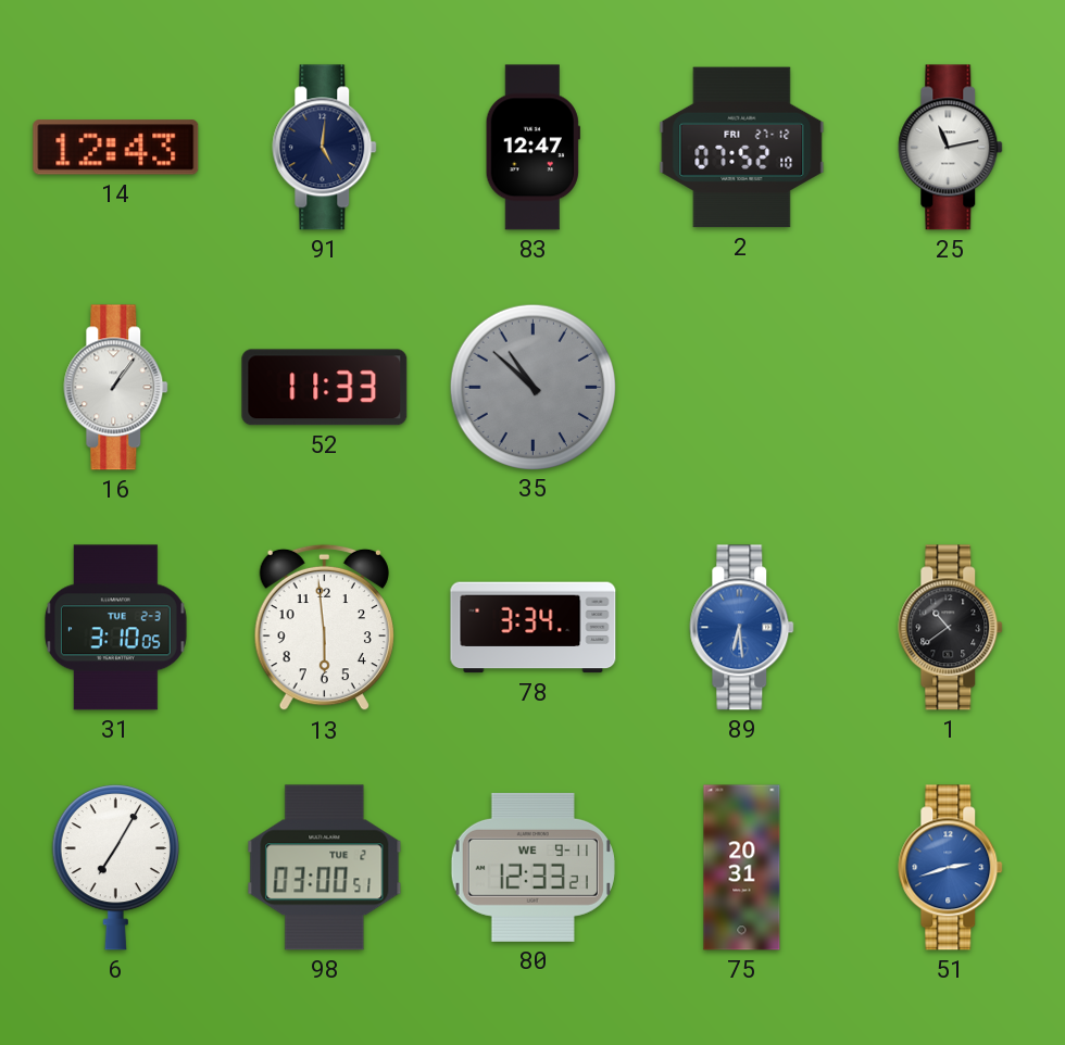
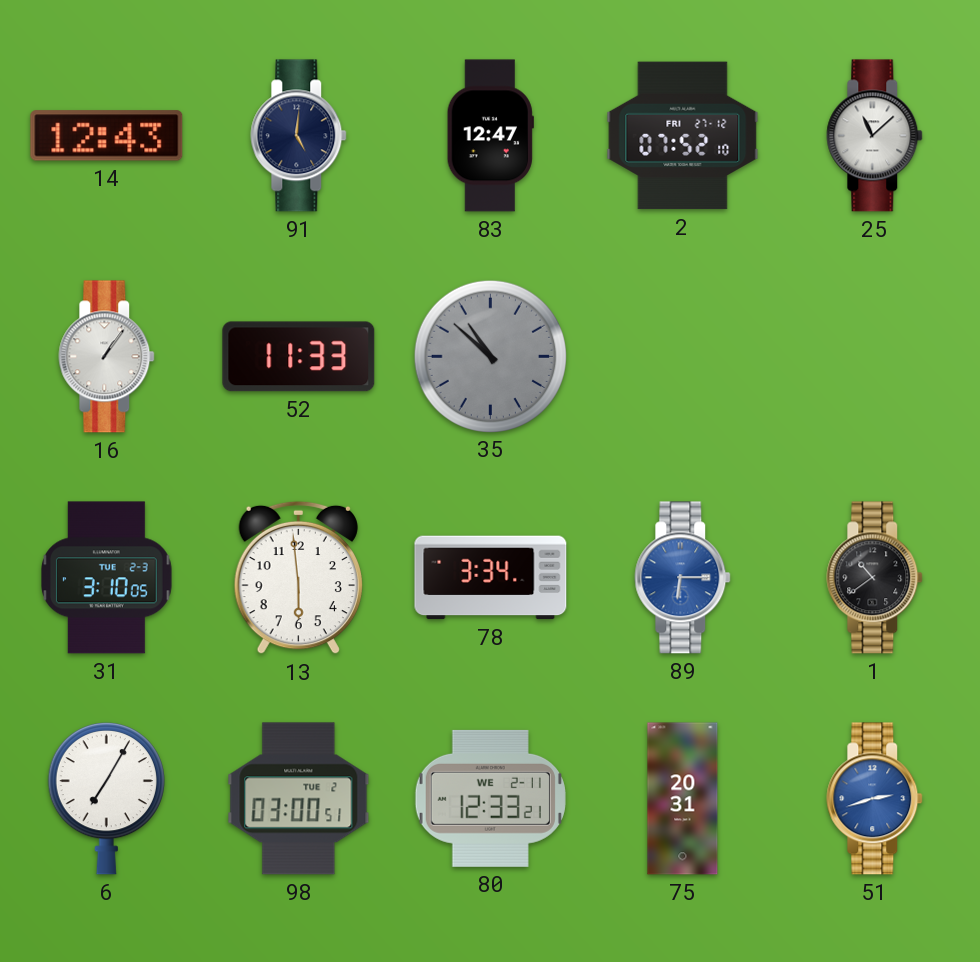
25: 11:13 -> 11:08
89: 6:29 -> 6:15
80 date: WE 9-11 -> WE 2-11
